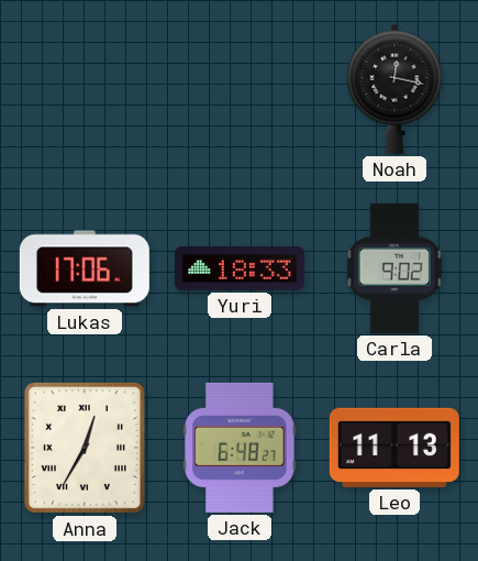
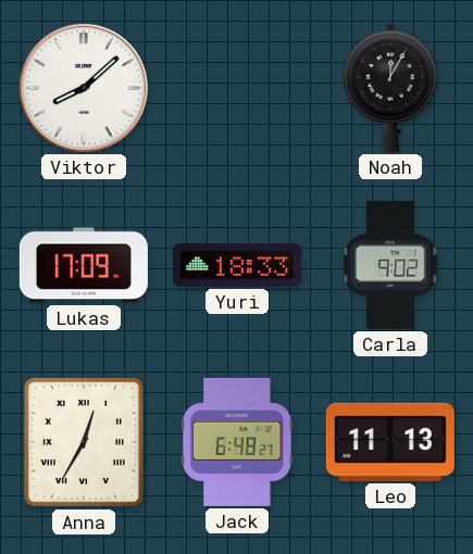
Viktor: none -> 8:08
Noah: 12:17 -> 12:05
Lukas: 17:06 -> 17:09
